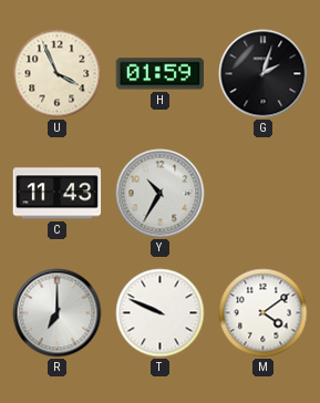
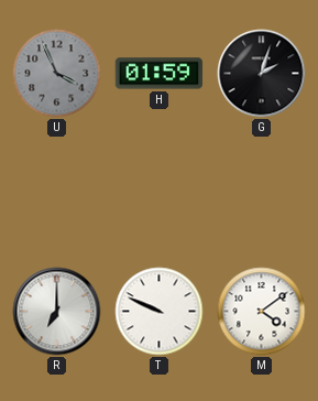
U dial: cream -> grey
C: 11:43 -> none
Y: 10:35 -> none
